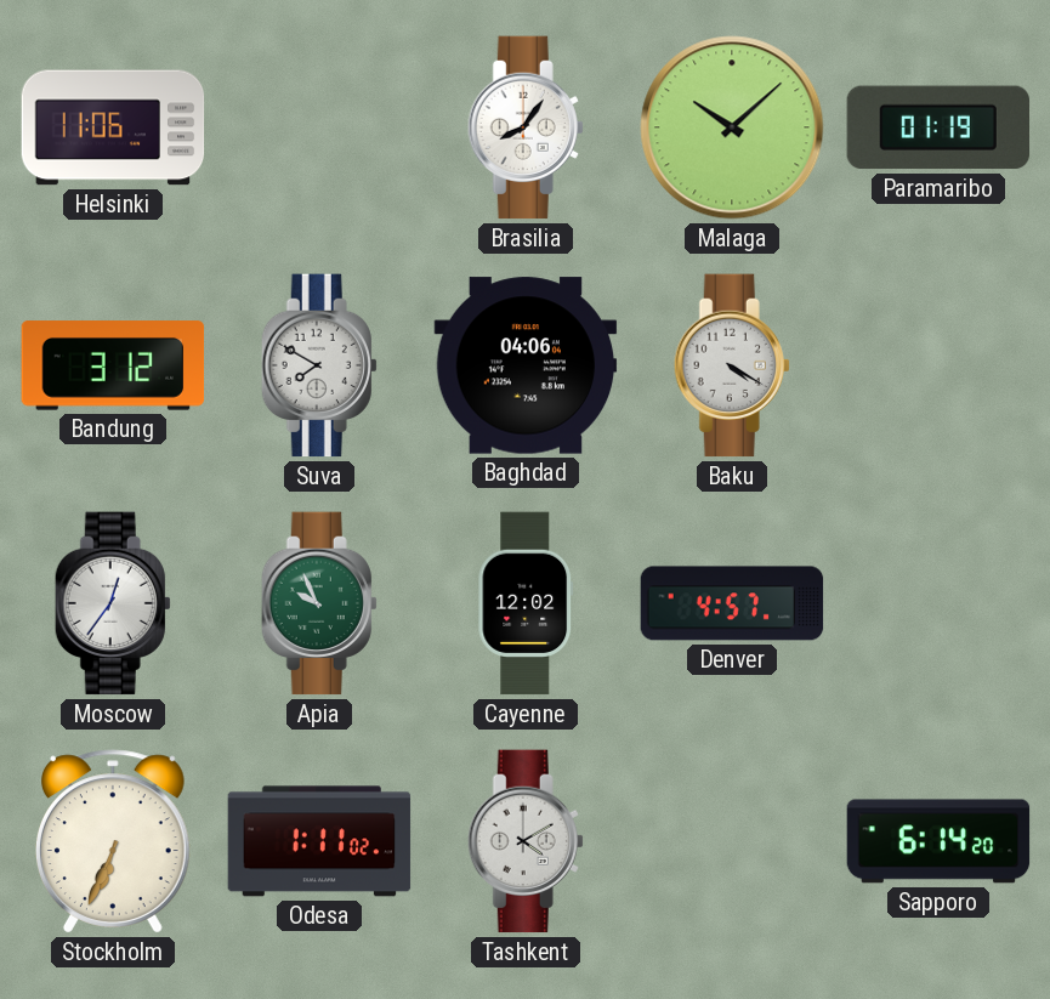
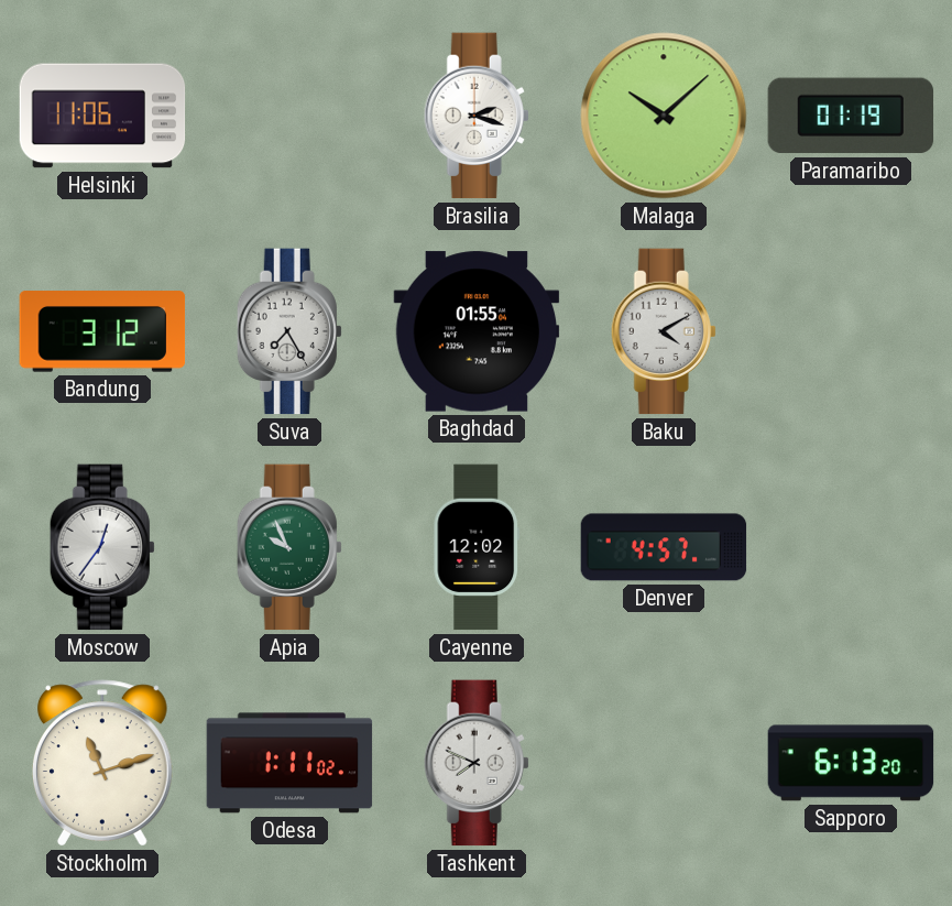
Brasilia: 8:06 -> 2:18
Suva: 7:50 -> 7:25
Baghdad: 04:06 -> 01:55
Baku: 4:20 -> 4:10
Stockholm: 6:34 -> 11:12
Tashkent: 4:10 -> 7:49
Sapporo: 6:14 -> 6:13
